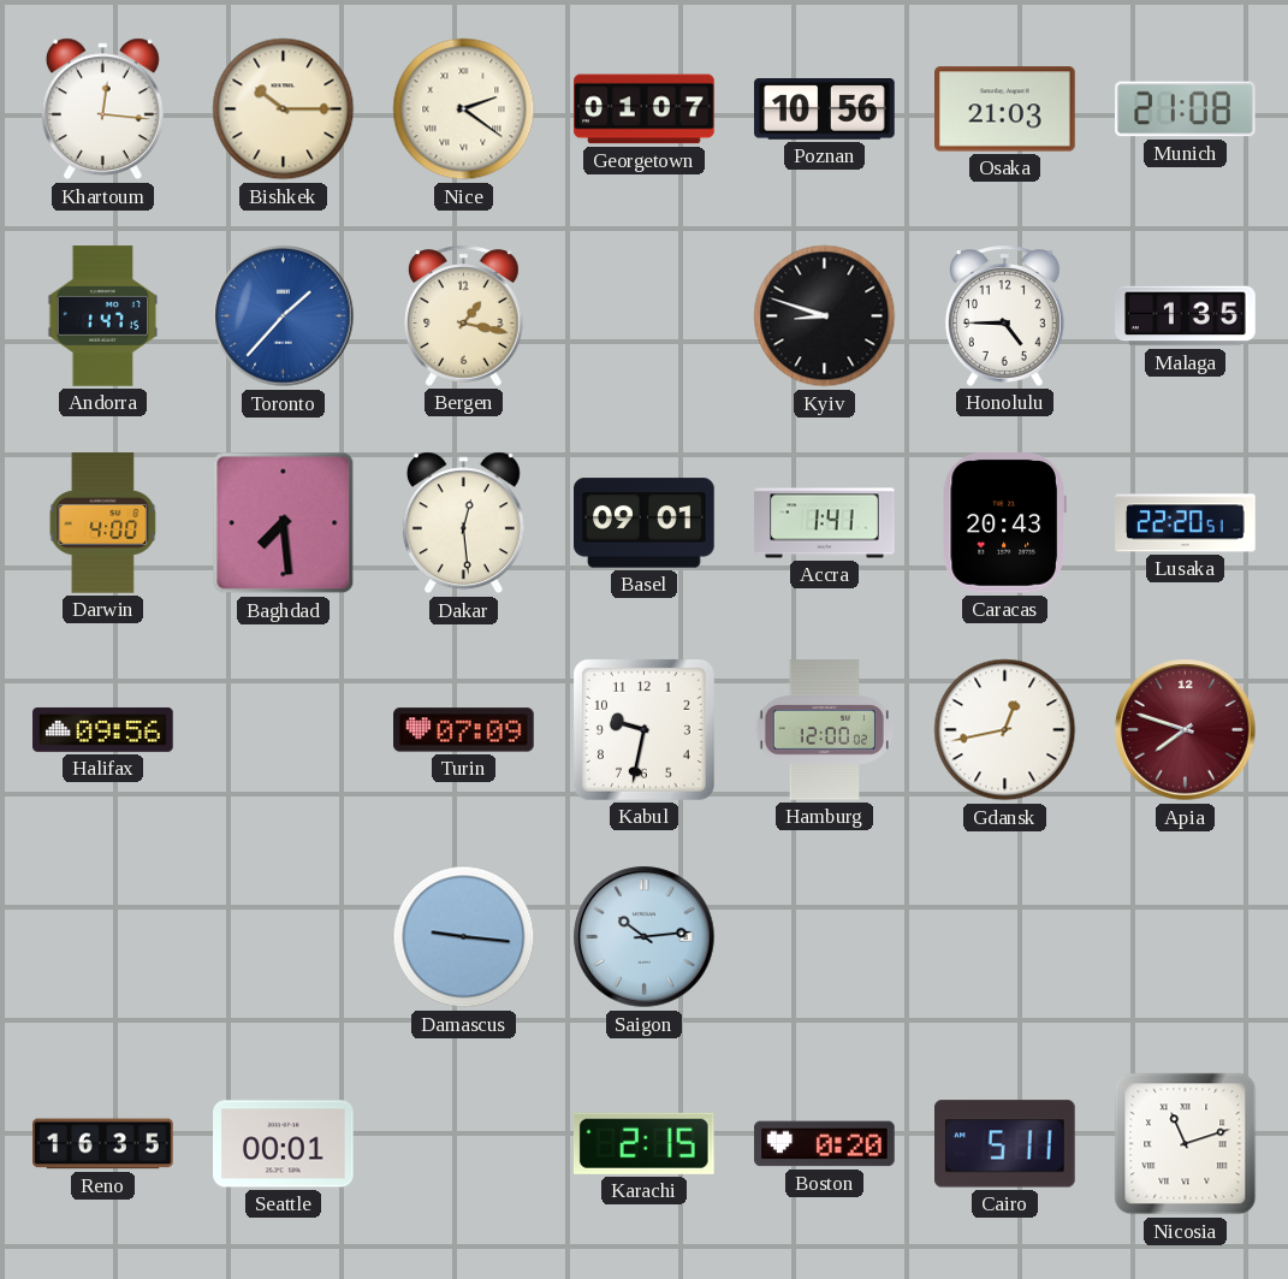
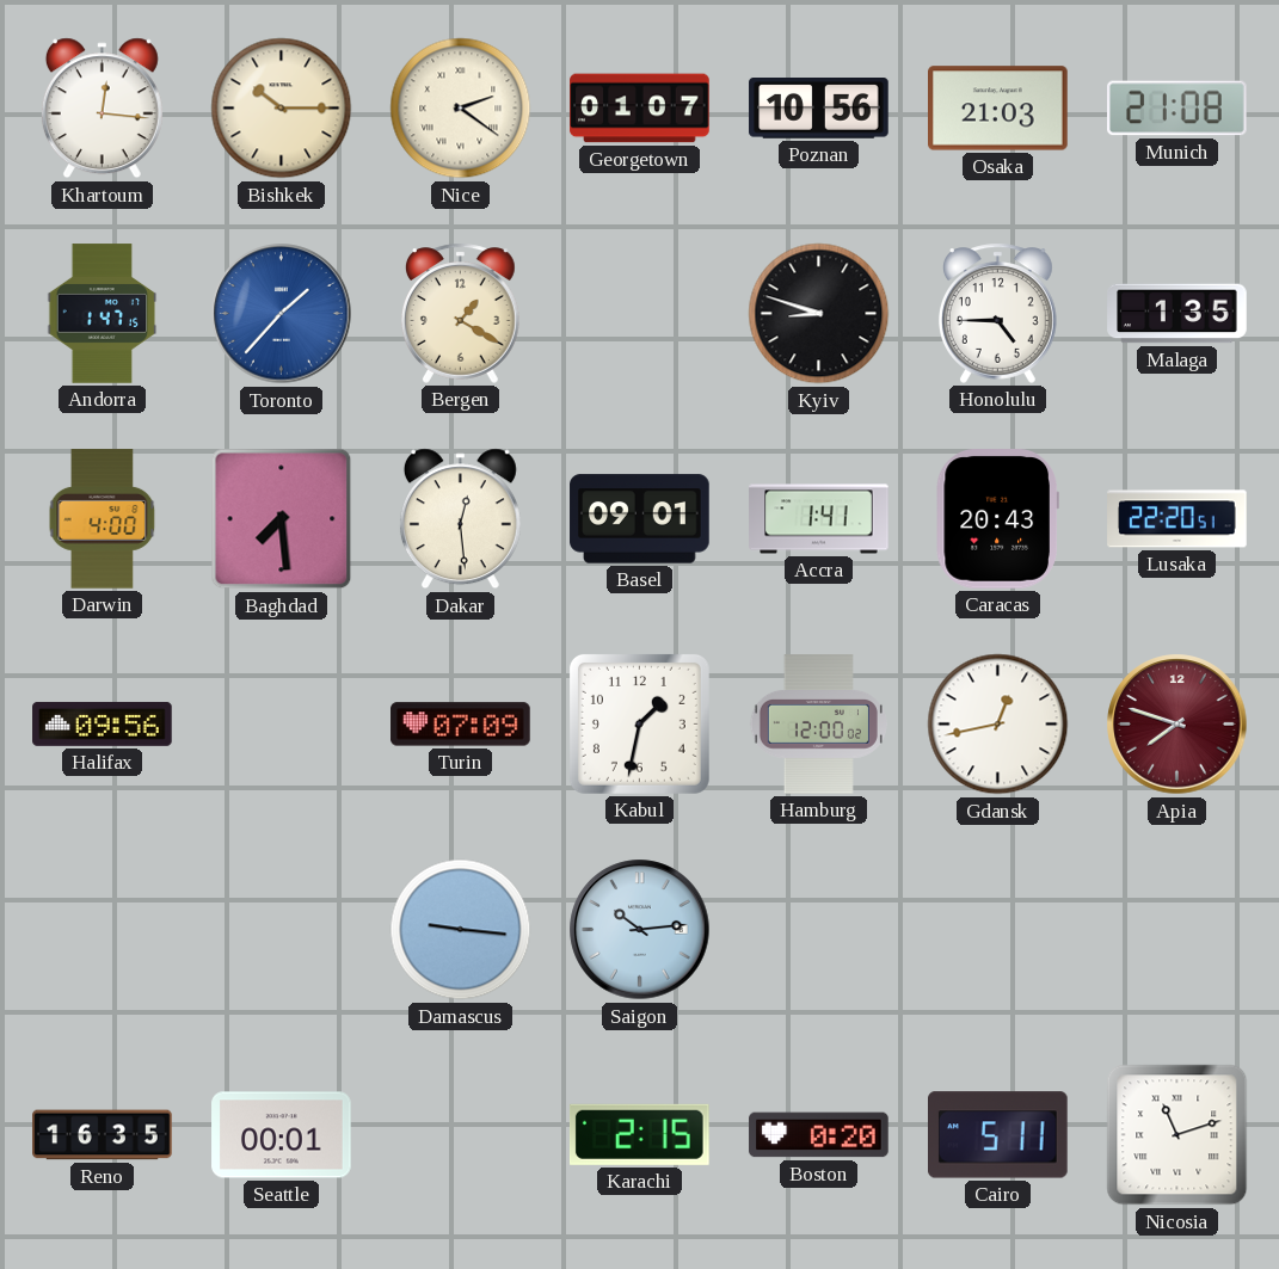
Bergen: 1:17 -> 1:20
Kabul: 9:32 -> 1:32
